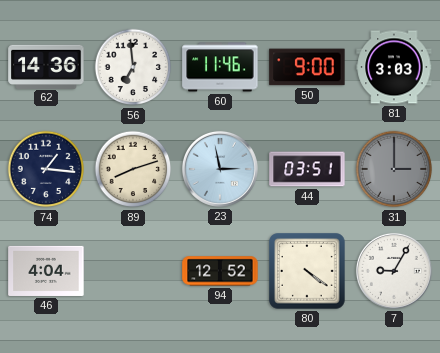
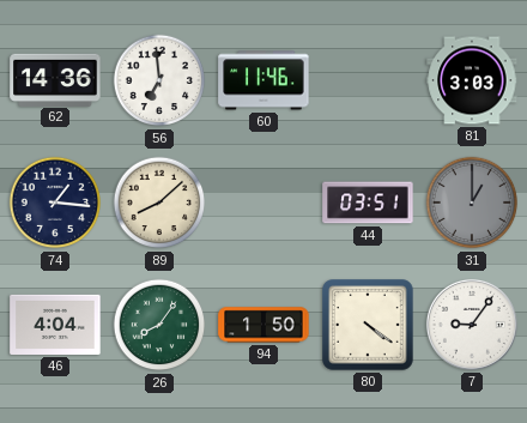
50: 9:00 -> none
89: 8:12 -> 8:08
23: 2:58 -> none
31: 3:00 -> 1:00
26: none -> 8:06
94: 12:52 -> 1:50
7: 9:05 -> 9:06
